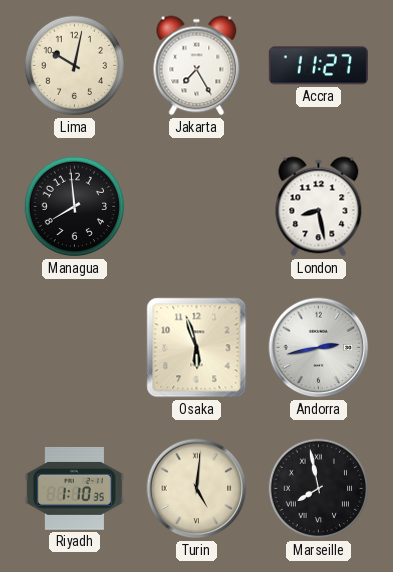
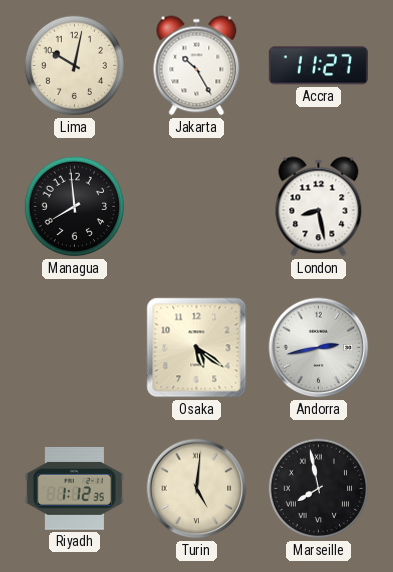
Jakarta: 7:25 -> 10:25
Osaka: 5:57 -> 5:21
Riyadh: 1:10 -> 1:12
